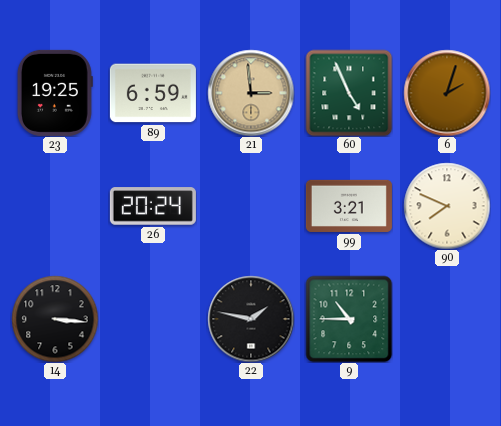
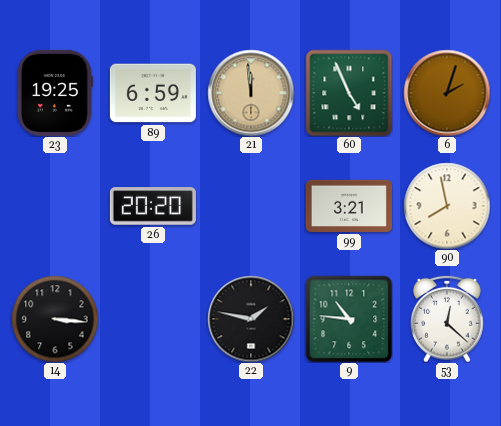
21: 2:59 -> 11:59
26: 20:24 -> 20:20
90: 7:49 -> 7:58
9: 10:45 -> 10:46
53: none -> 12:22
